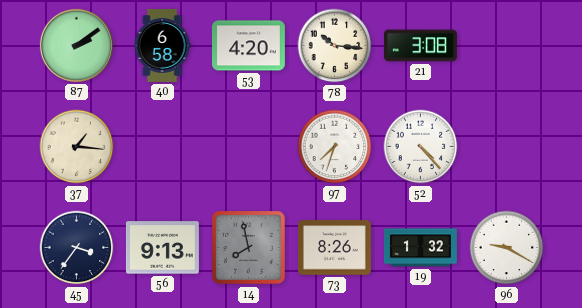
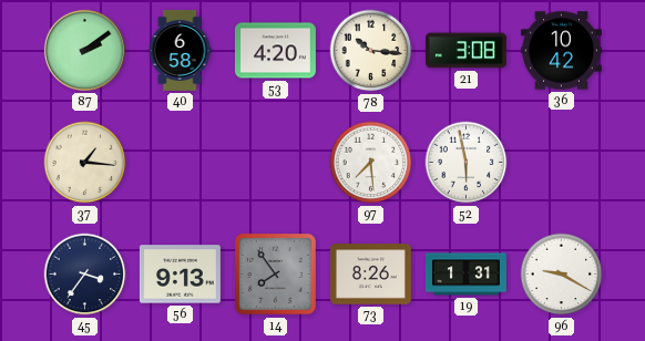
36: none -> 10:42
97: 7:33 -> 7:29
52: 4:23 -> 5:58
14: 7:58 -> 7:54
19: 1:32 -> 1:31
